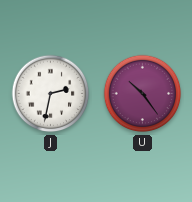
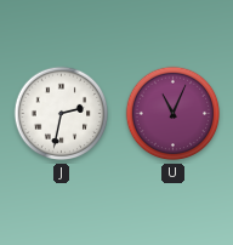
U: 10:24 -> 11:04
